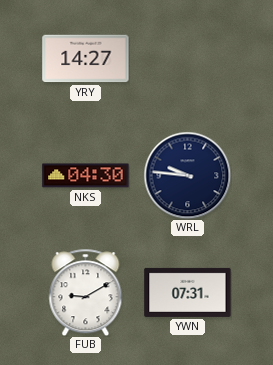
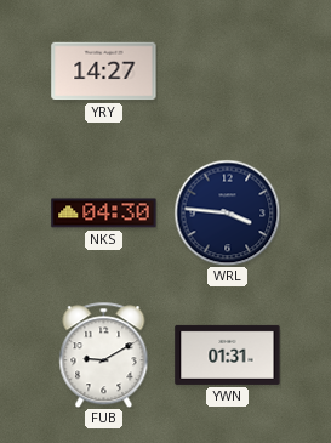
WRL: 9:46 -> 3:46
YWN: 07:31 -> 01:31
